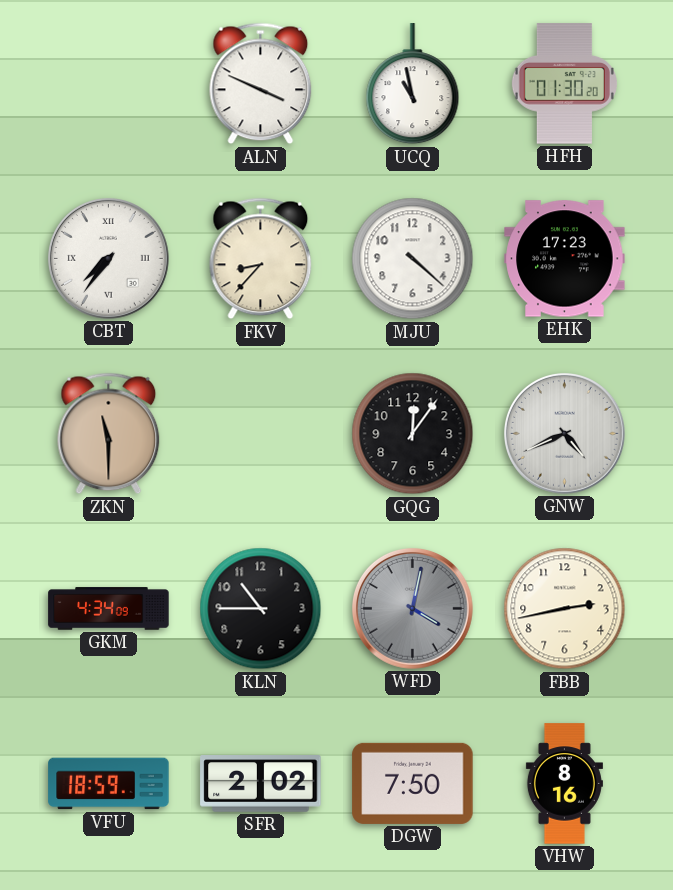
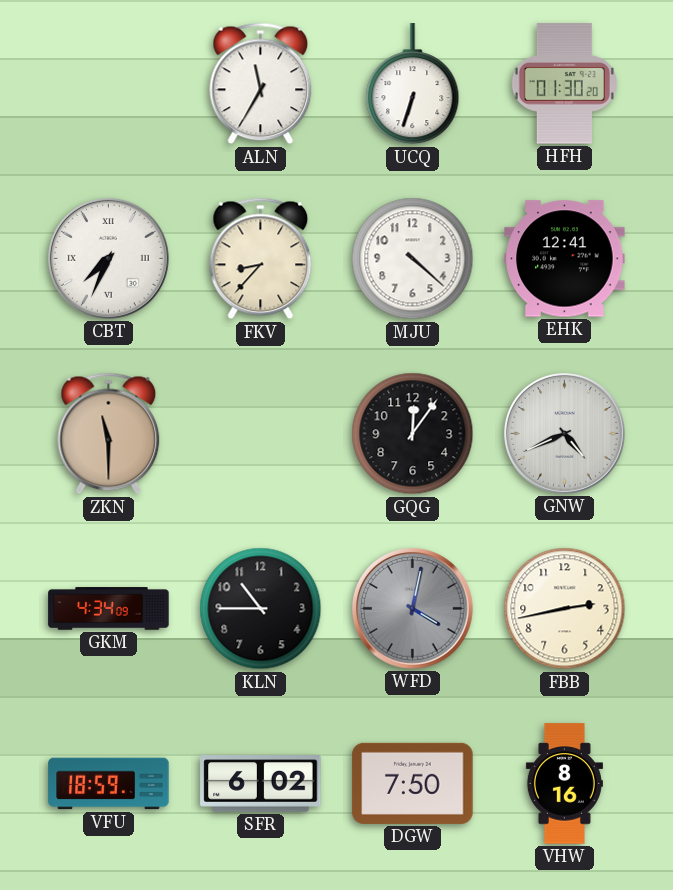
ALN: 3:49 -> 11:35
UCQ: 10:58 -> 6:33
CBT: 7:36 -> 7:34
EHK: 17:23 -> 12:41
SFR: 2:02 -> 6:02
